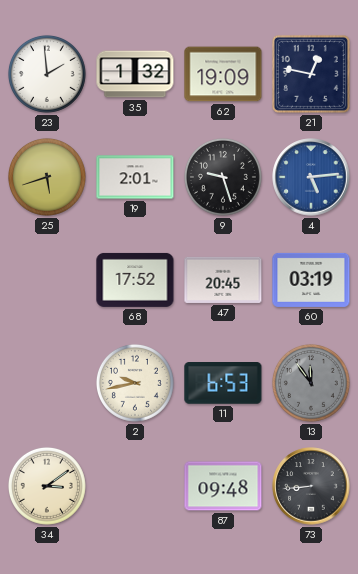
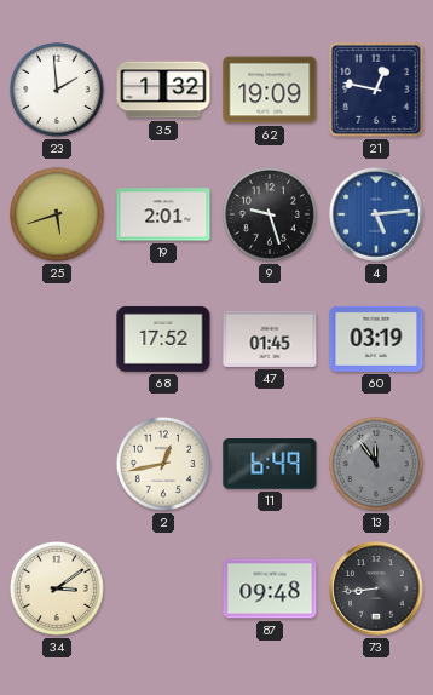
47: 20:45 -> 01:45
2: 9:43 -> 12:43
11: 6:53 -> 6:49
